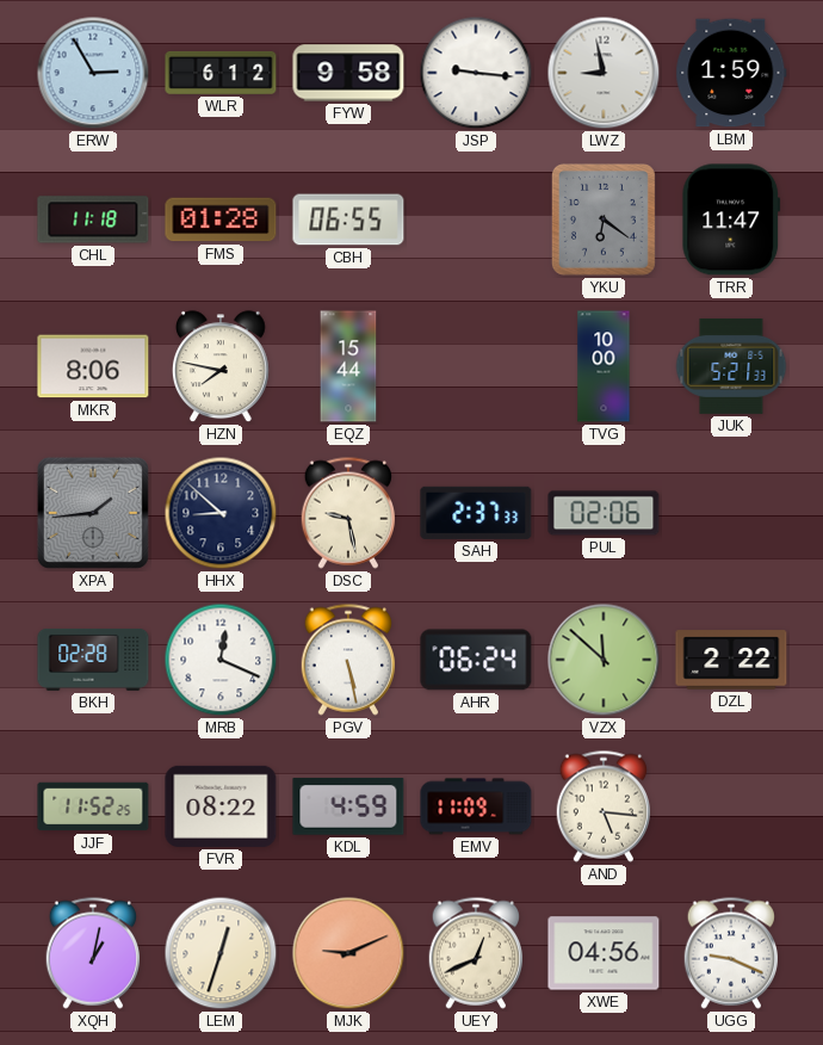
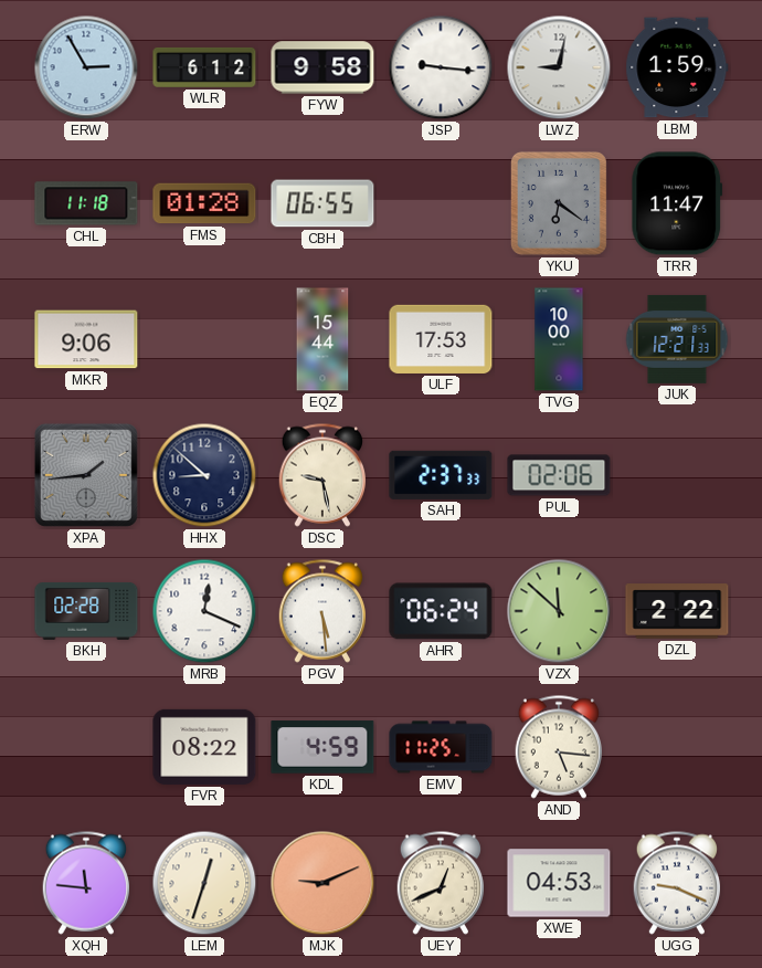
LWZ: 8:58 -> 9:02
MKR: 8:06 -> 9:06
HZN: 7:47 -> none
ULF: none -> 17:53
JUK: 5:21 -> 12:21
PGV: 5:28 -> 5:29
JJF: 11:52 -> none
EMV: 11:09 -> 11:25
XQH: 1:02 -> 11:46
XWE: 04:56 -> 04:53
